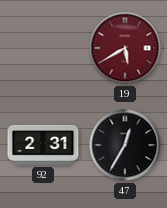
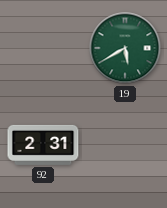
19 dial: burgundy -> green
47: 12:35 -> none
